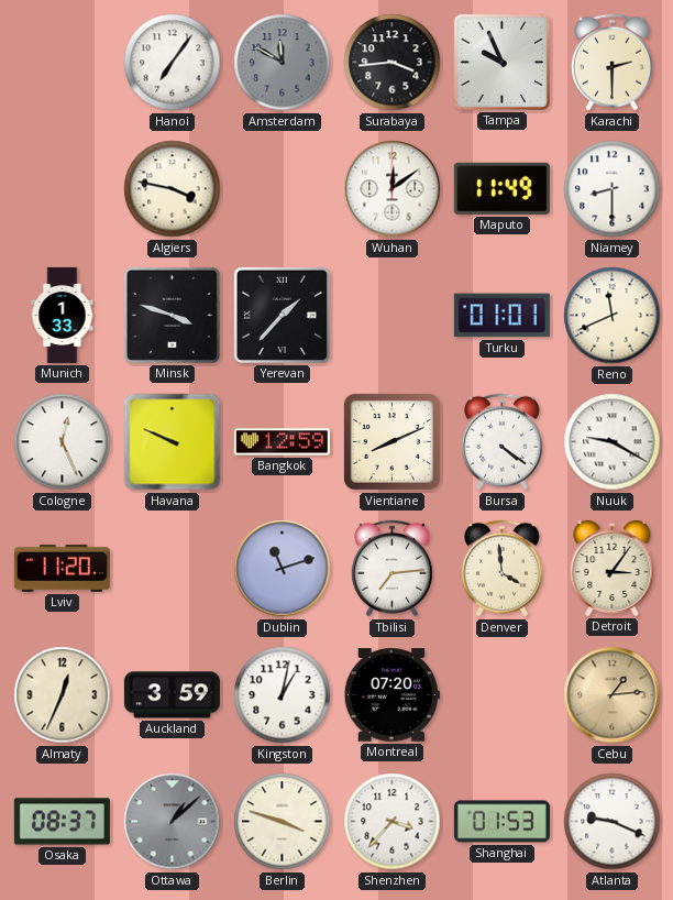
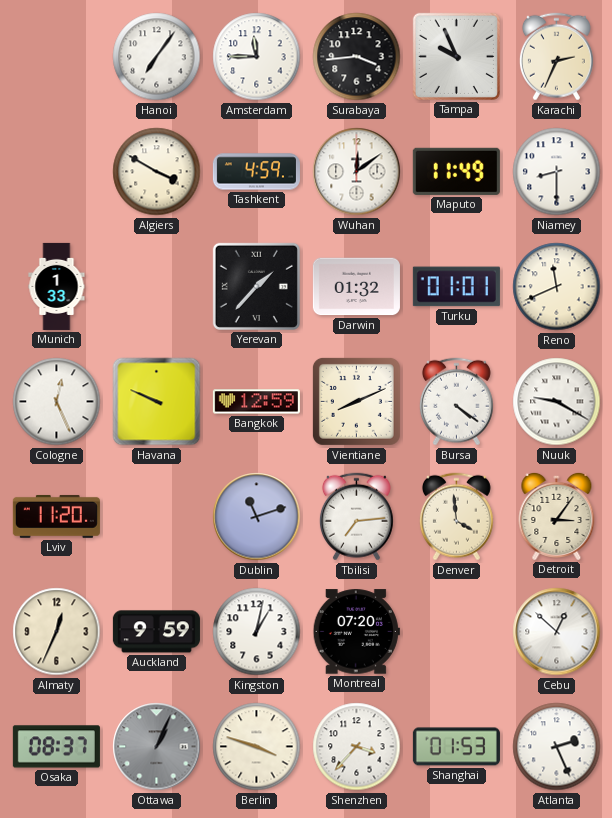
Amsterdam: 11:50 -> 11:45
Amsterdam dial: grey -> white
Karachi: 2:30 -> 2:34
Algiers: 3:47 -> 3:50
Tashkent: none -> 4:59
Minsk: 3:48 -> none
Darwin: none -> 01:32
Auckland: 3:59 -> 9:59
Cebu: 1:14 -> 12:52
Cebu dial: champagne -> white
Ottawa: 1:08 -> 1:04
Atlanta: 9:19 -> 2:26
